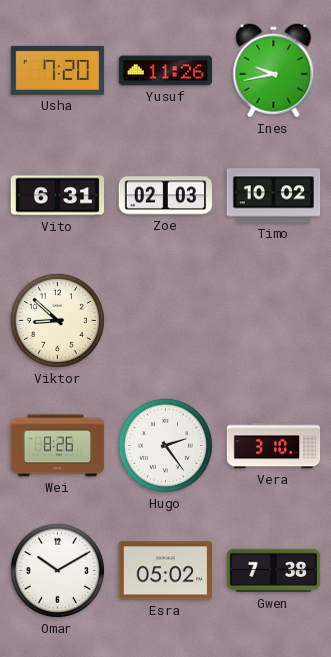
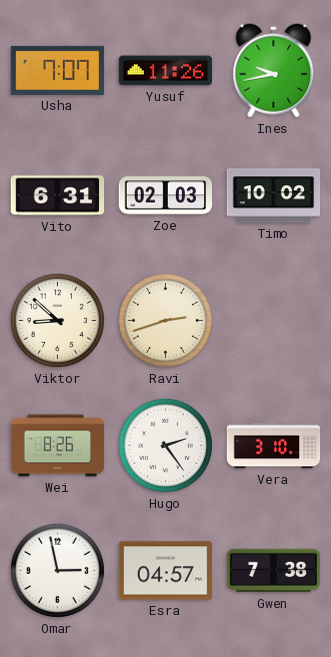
Usha: 7:20 -> 7:07
Ravi: none -> 2:42
Omar: 10:10 -> 2:58
Esra: 05:02 -> 04:57
